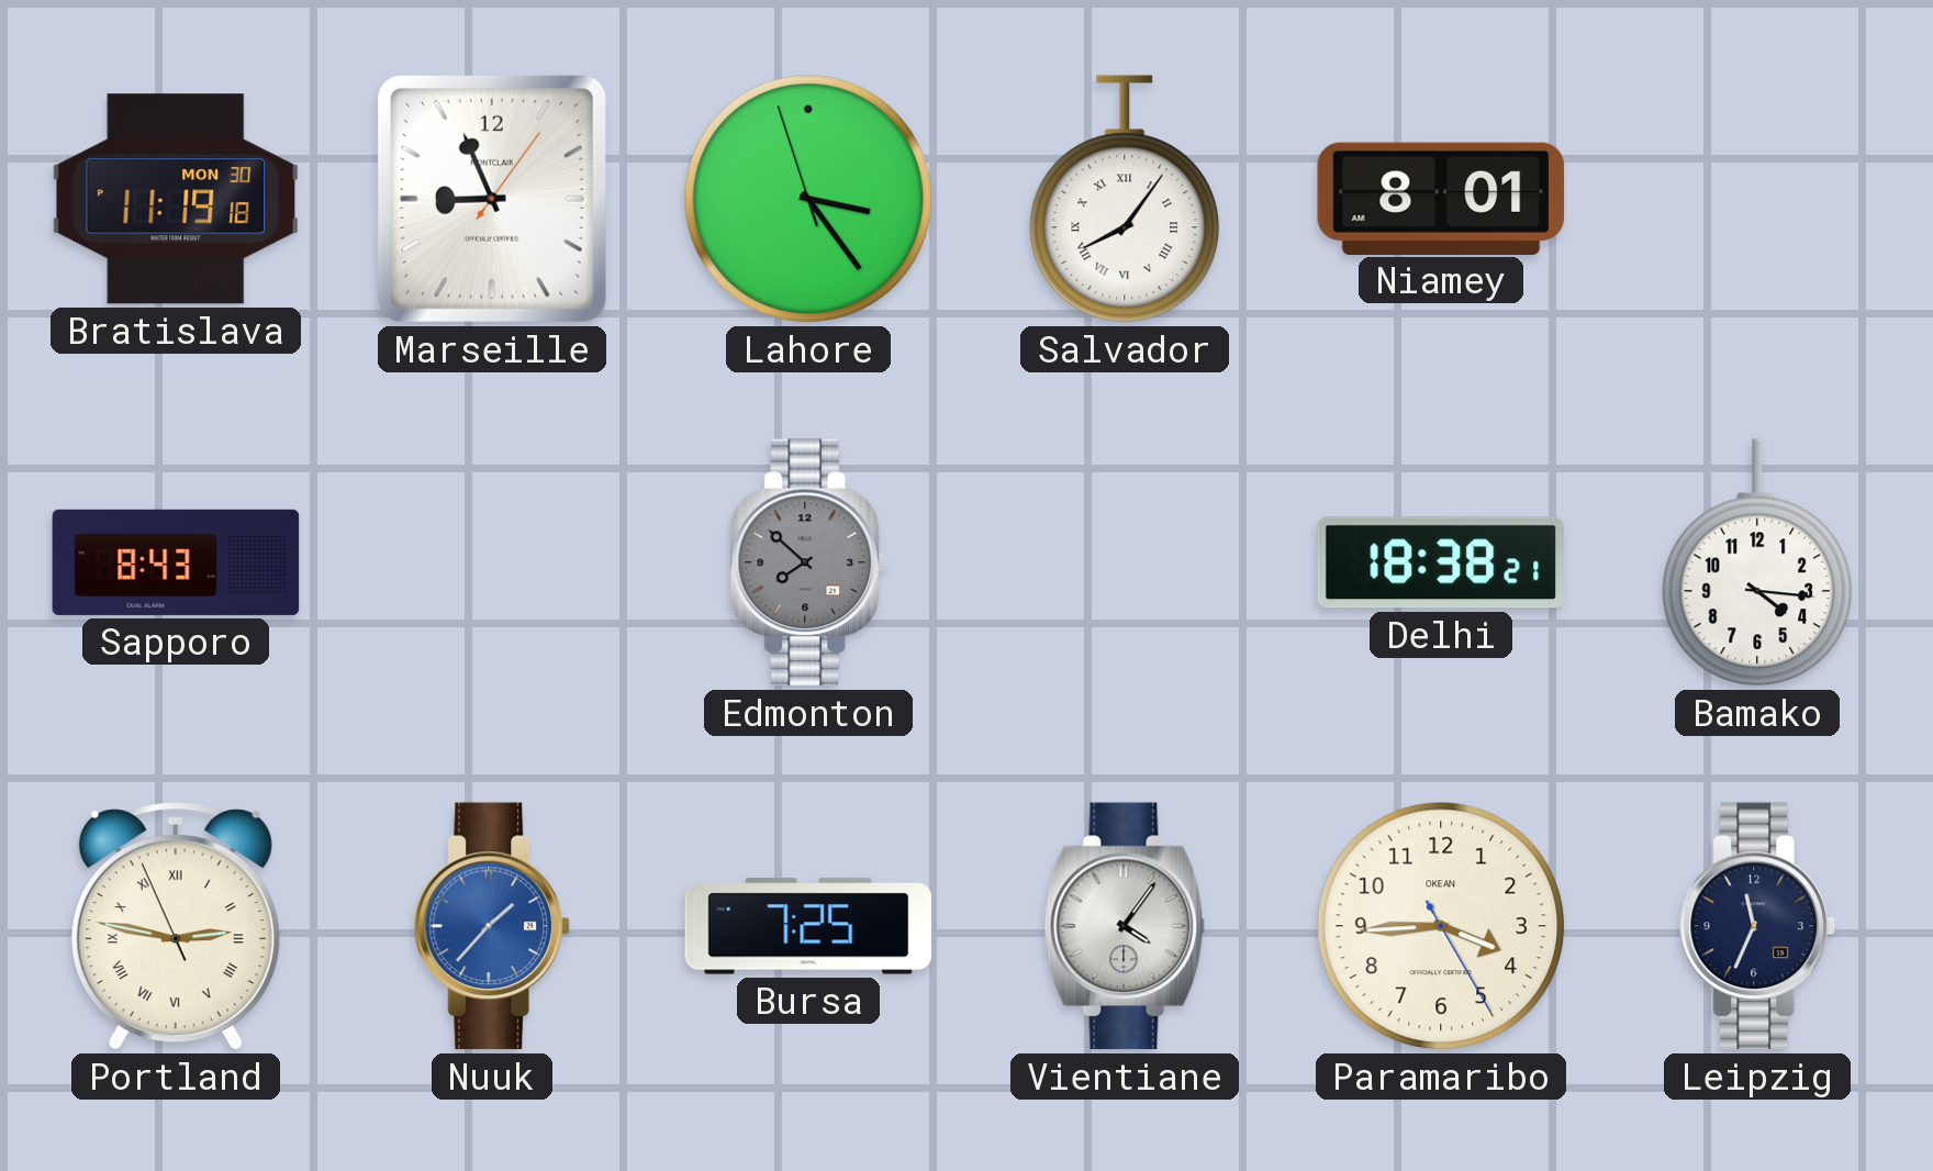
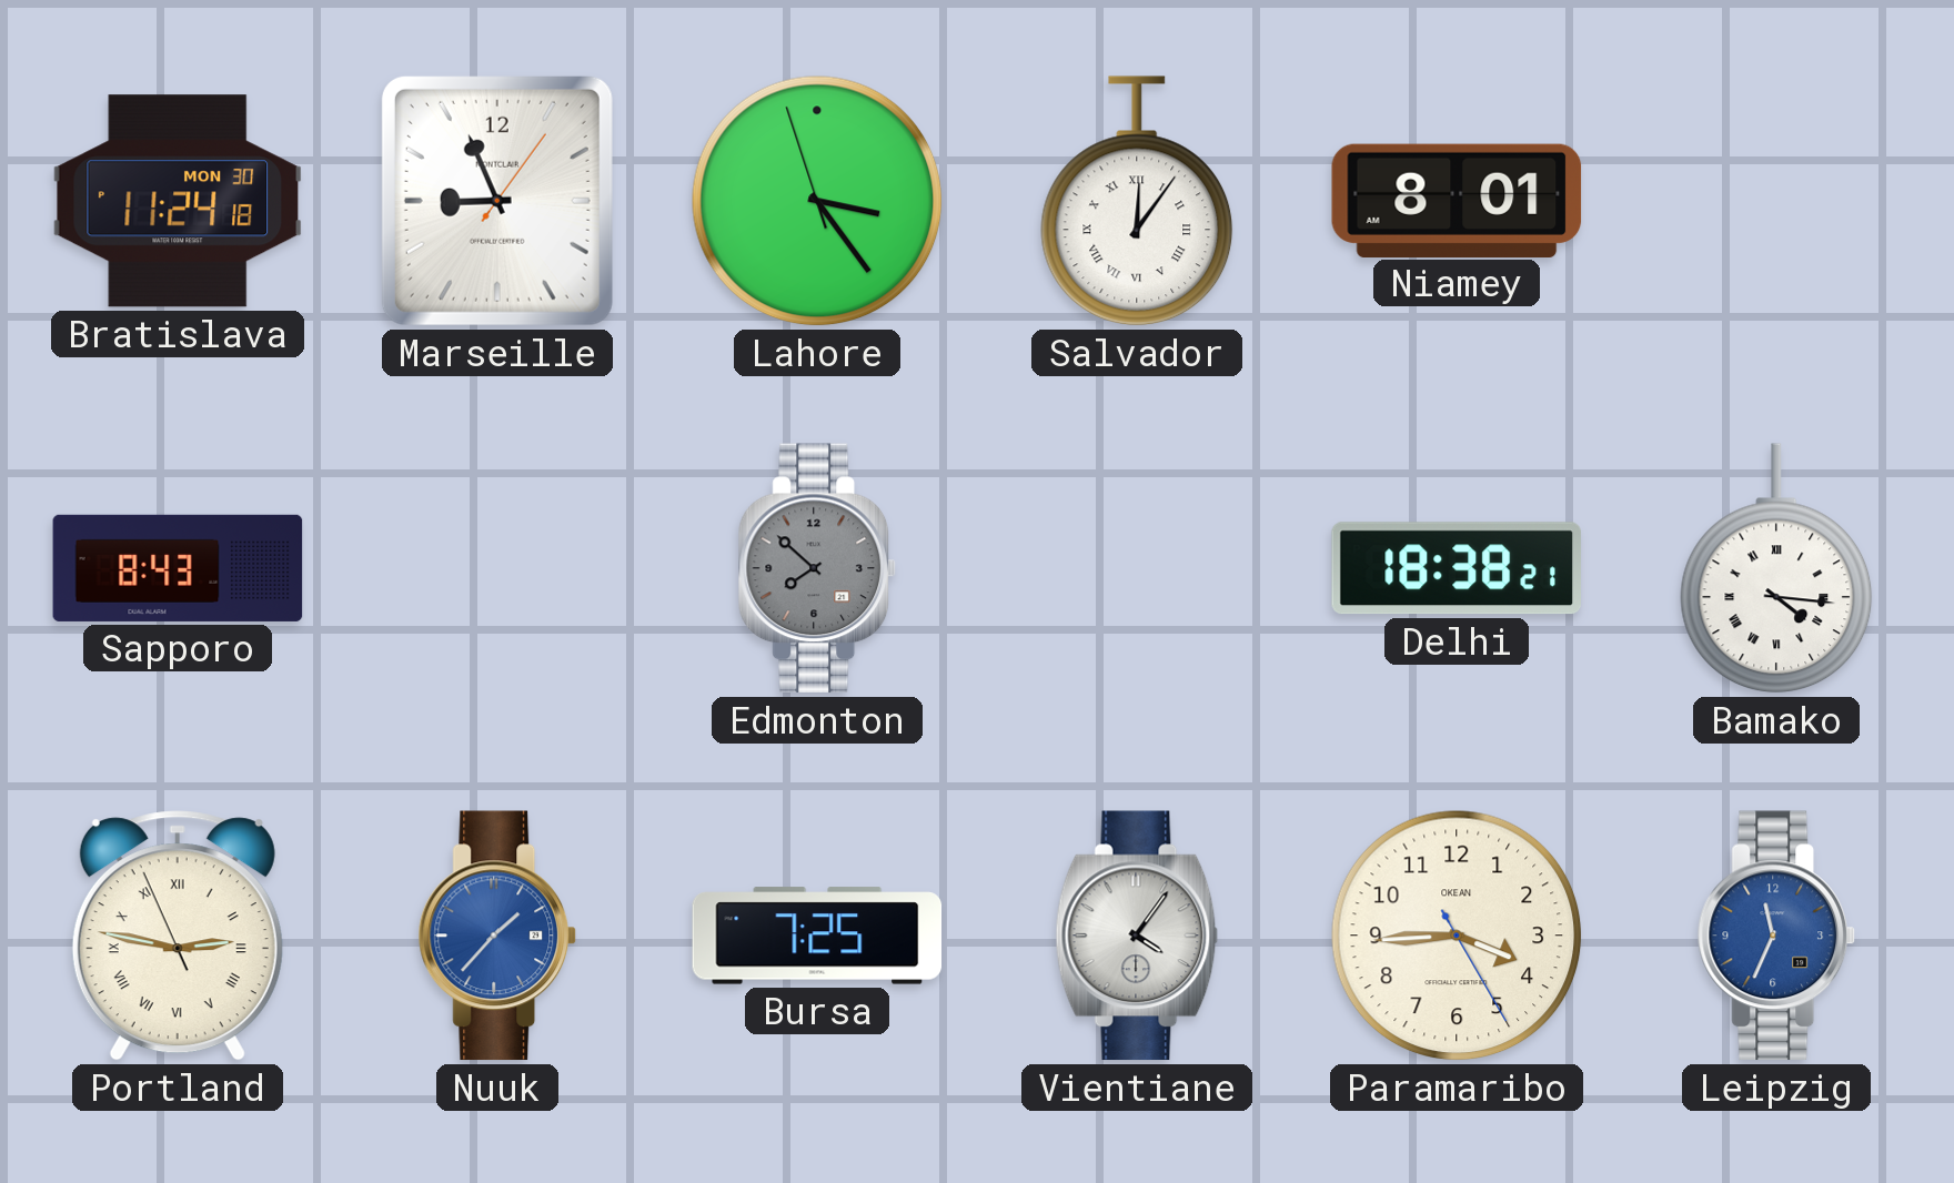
Bratislava: 11:19 -> 11:24
Salvador: 8:06 -> 12:06
Bamako numerals: Arabic -> Roman
Leipzig dial: navy -> blue
